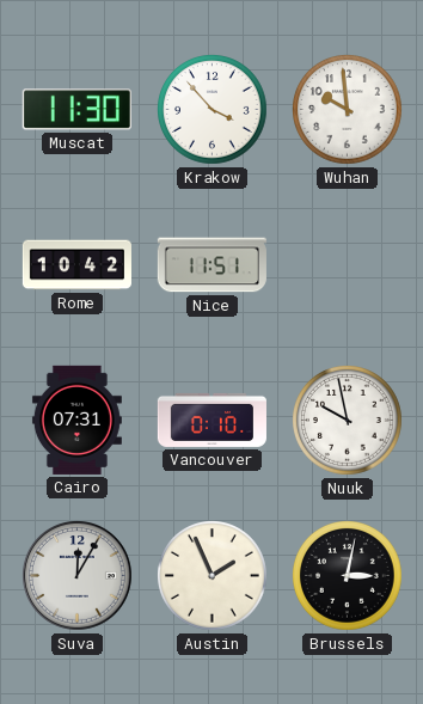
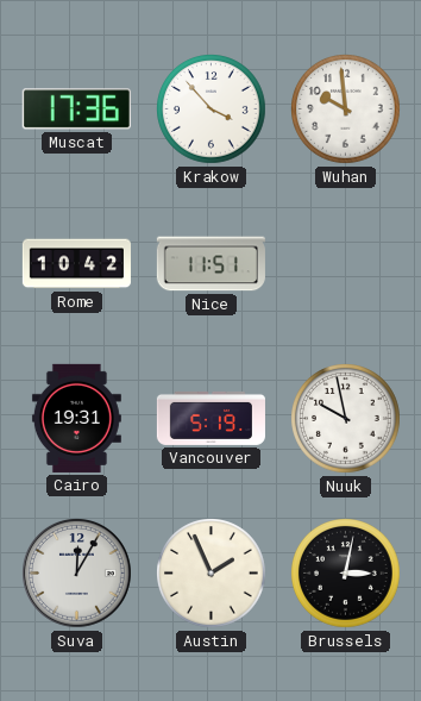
Muscat: 11:30 -> 17:36
Cairo: 07:31 -> 19:31
Vancouver: 0:10 -> 5:19
